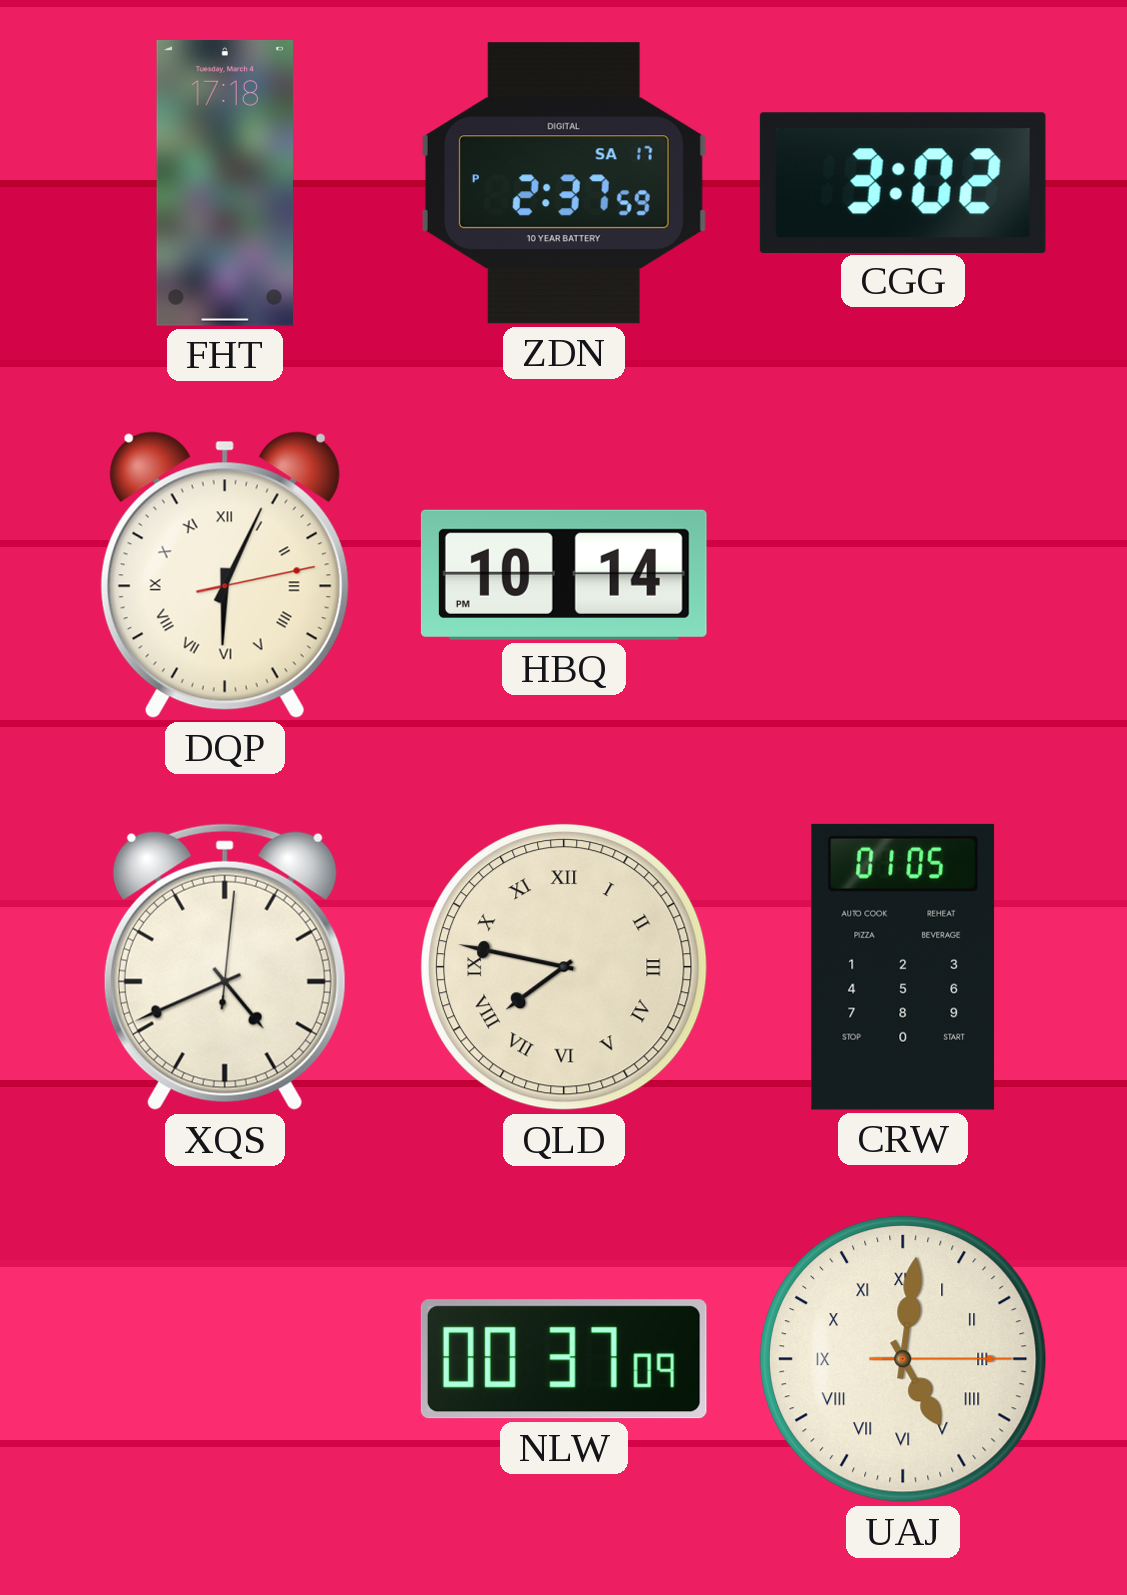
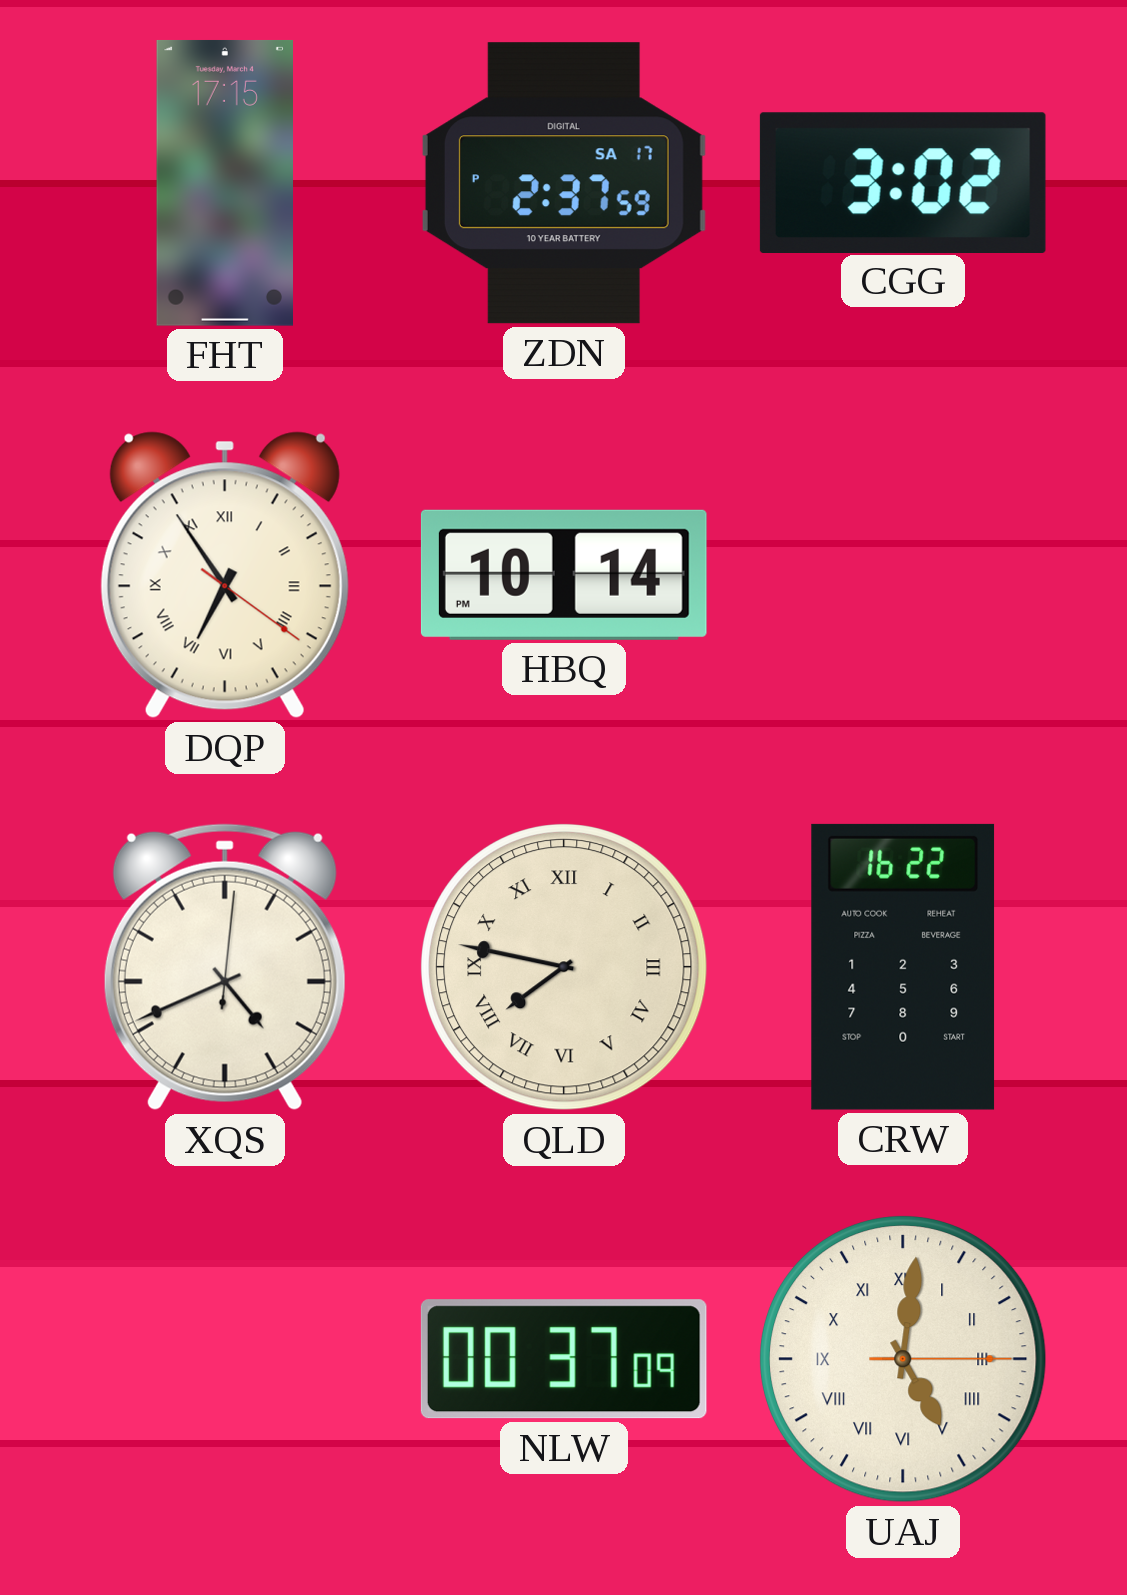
FHT: 17:18 -> 17:15
DQP: 6:04 -> 6:54
CRW: 01:05 -> 16:22
